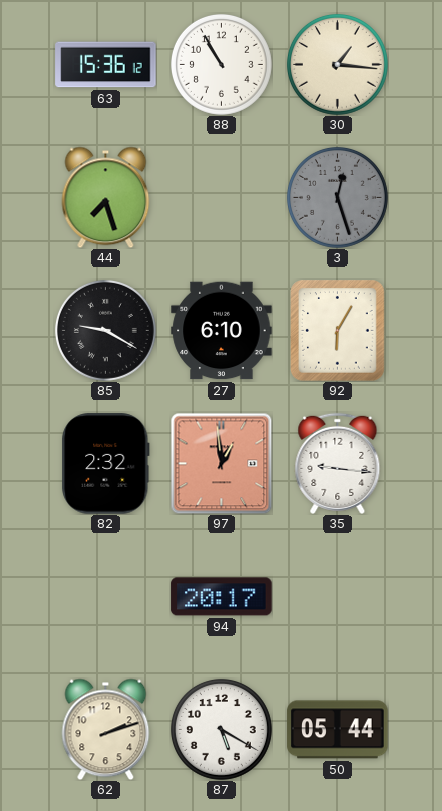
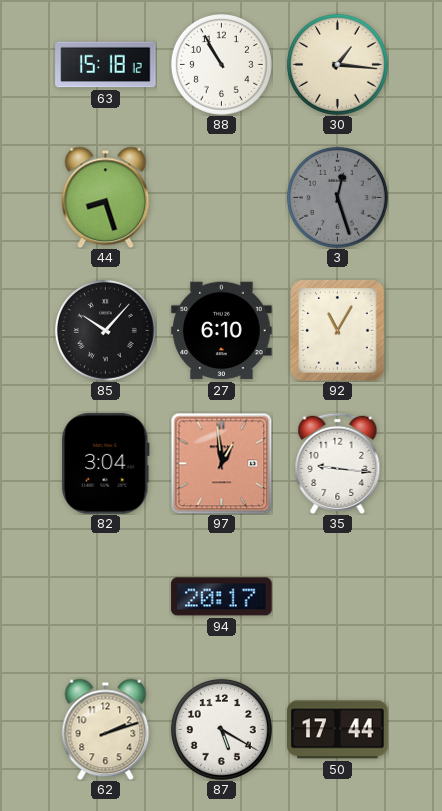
63: 15:36 -> 15:18
44: 7:27 -> 8:27
85: 9:20 -> 10:07
92: 6:05 -> 11:05
82: 2:32 -> 3:04
50: 05:44 -> 17:44
